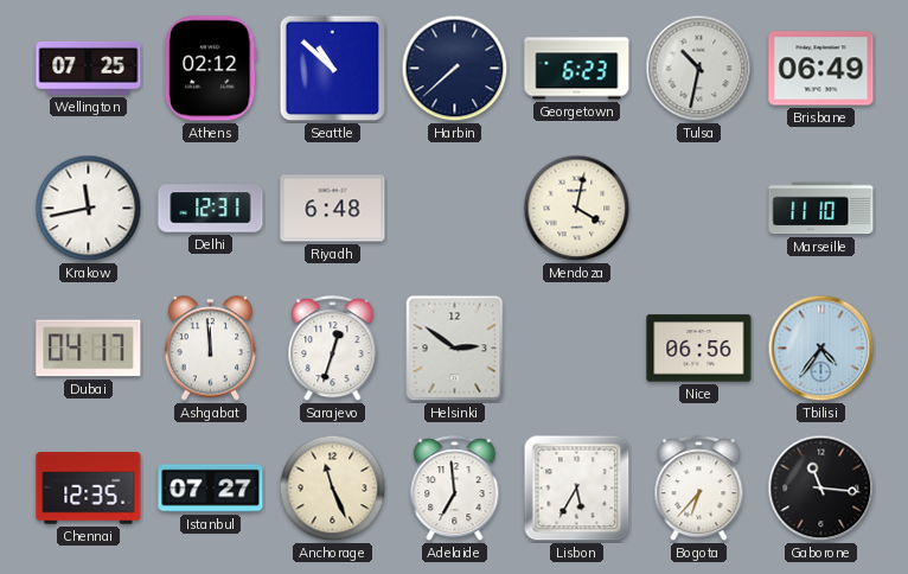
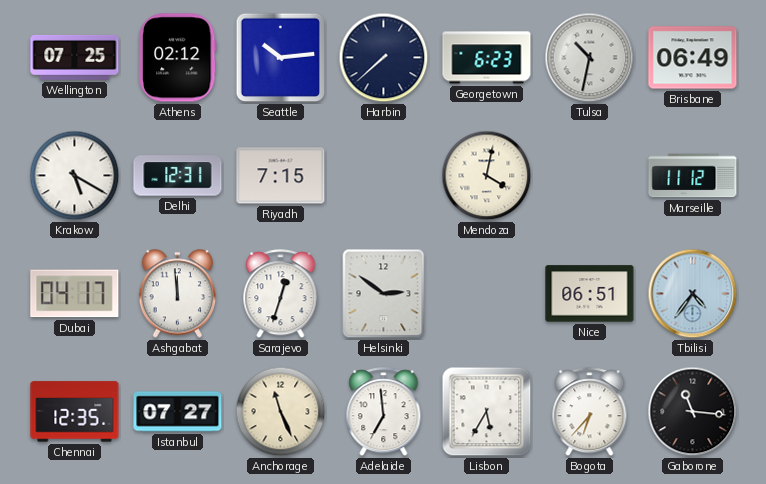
Seattle: 10:52 -> 10:14
Krakow: 11:43 -> 5:20
Riyadh: 6:48 -> 7:15
Marseille: 11:10 -> 11:12
Nice: 06:56 -> 06:51
